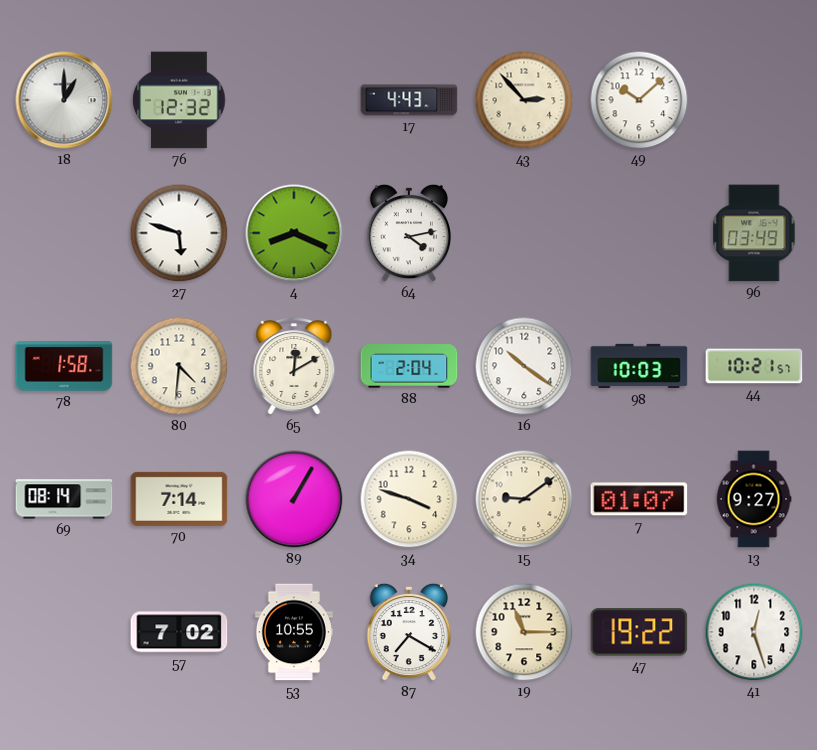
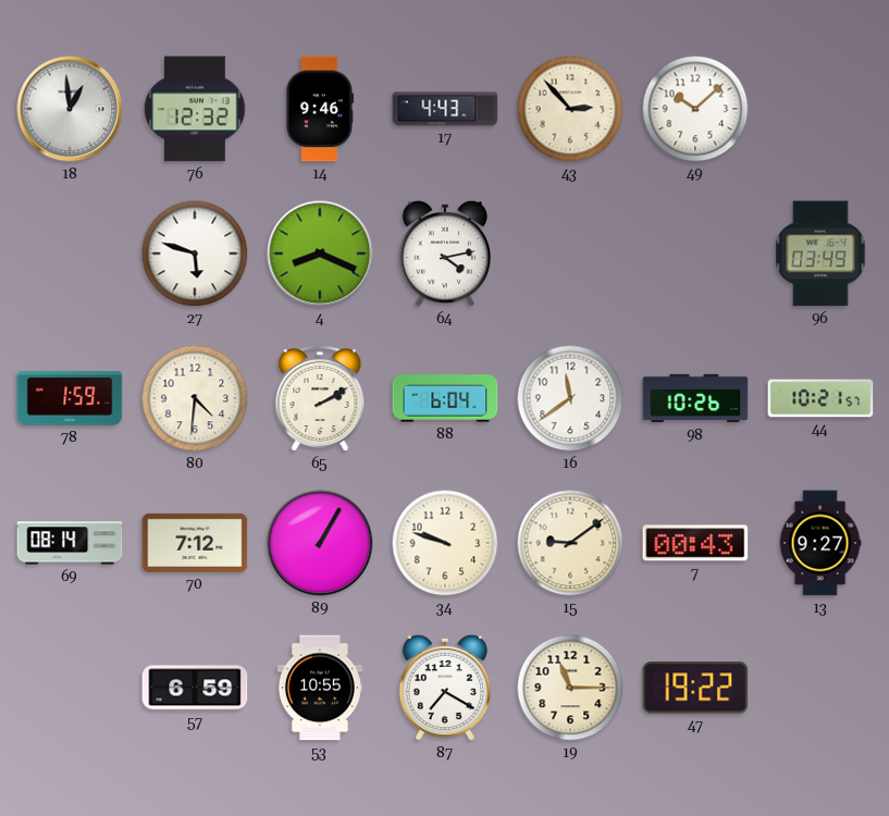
18: 1:00 -> 12:59
14: none -> 9:46
78: 1:58 -> 1:59
65: 12:10 -> 2:10
88: 2:04 -> 6:04
16: 10:21 -> 11:39
98: 10:03 -> 10:26
70: 7:14 -> 7:12
34: 3:48 -> 9:48
7: 01:07 -> 00:43
57: 7:02 -> 6:59
41: 12:27 -> none
